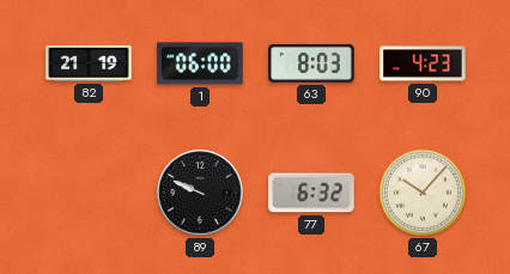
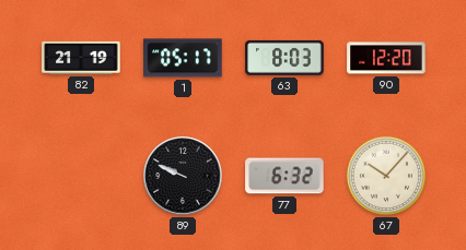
1: 06:00 -> 05:17
90: 4:23 -> 12:20
